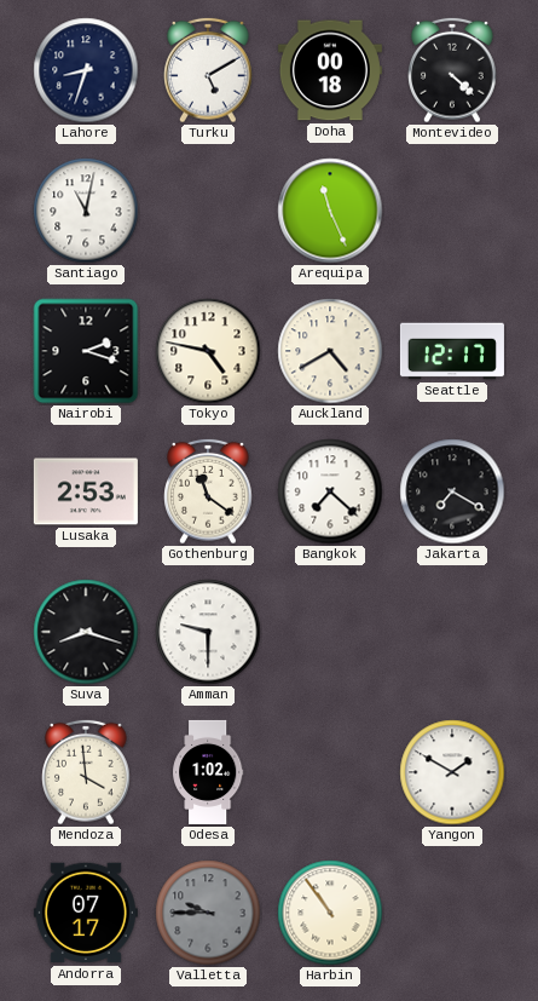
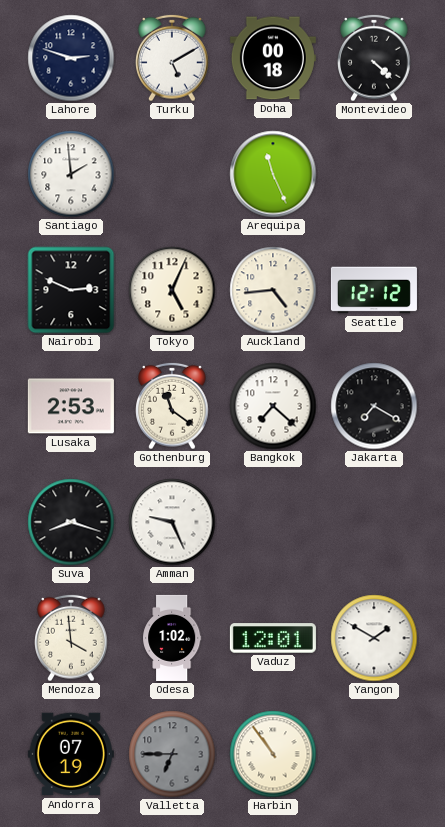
Lahore: 8:33 -> 2:48
Santiago: 11:02 -> 1:59
Nairobi: 2:18 -> 2:49
Tokyo: 4:47 -> 5:04
Auckland: 4:40 -> 4:44
Seattle: 12:17 -> 12:12
Amman: 9:30 -> 9:26
Vaduz: none -> 12:01
Andorra: 07:17 -> 07:19
Valletta: 9:45 -> 6:45
